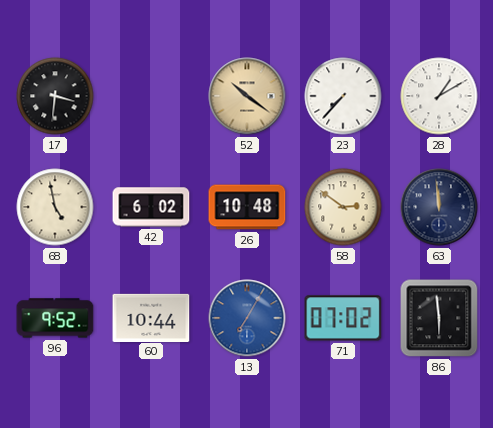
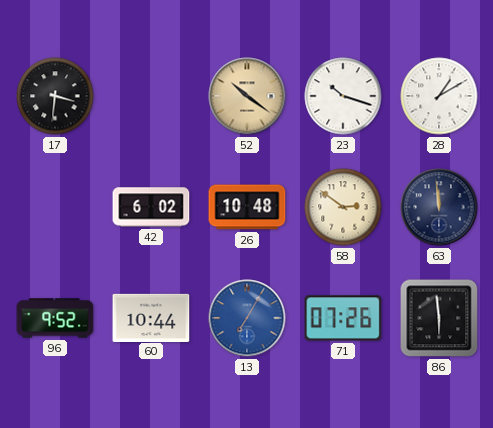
23: 7:37 -> 10:18
68: 4:58 -> none
71: 07:02 -> 07:26
